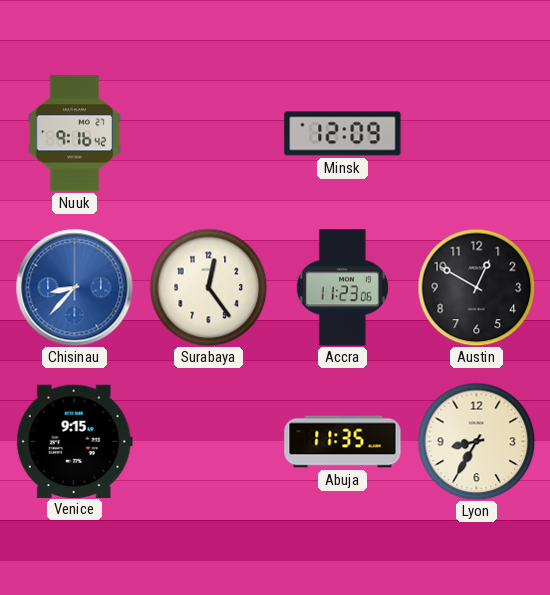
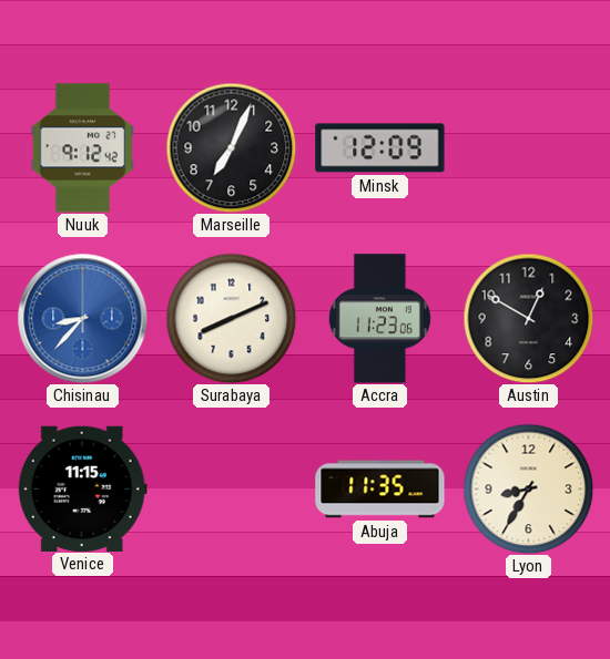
Nuuk: 9:16 -> 9:12
Marseille: none -> 7:04
Surabaya: 12:24 -> 8:11
Venice: 9:15 -> 11:15
